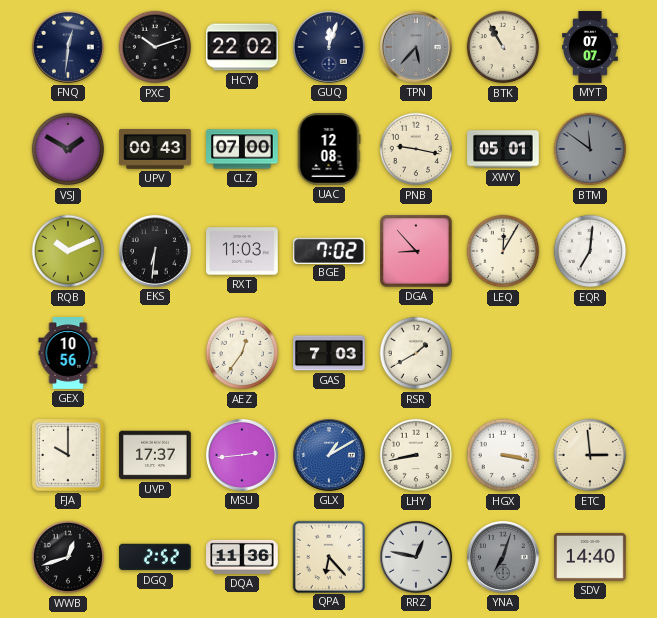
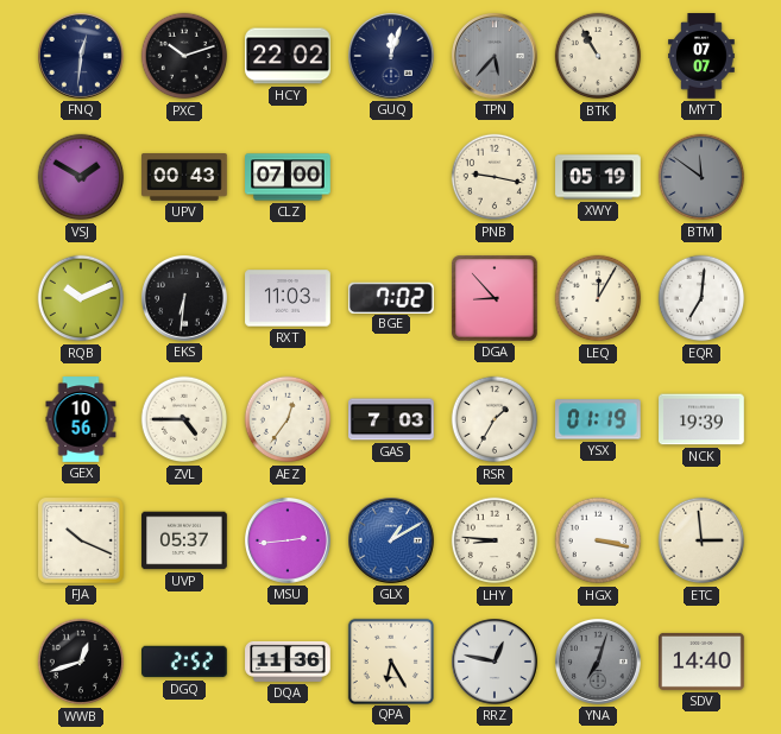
UAC: 12:08 -> none
XWY: 05:01 -> 05:19
ZVL: none -> 4:45
RSR: 1:40 -> 1:35
YSX: none -> 01:19
NCK: none -> 19:39
FJA: 10:00 -> 10:19
UVP: 17:37 -> 05:37
LHY: 8:43 -> 8:46
QPA: 6:23 -> 6:25
